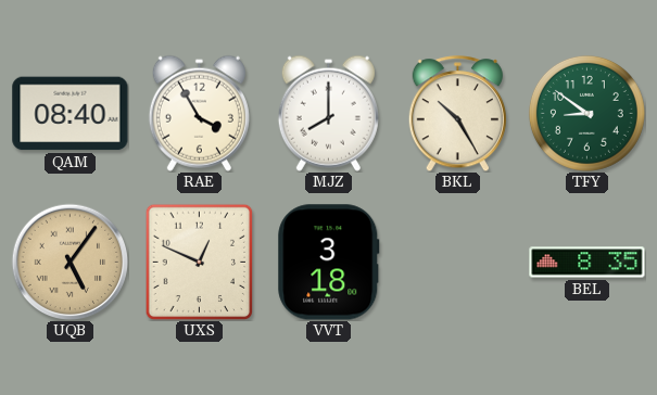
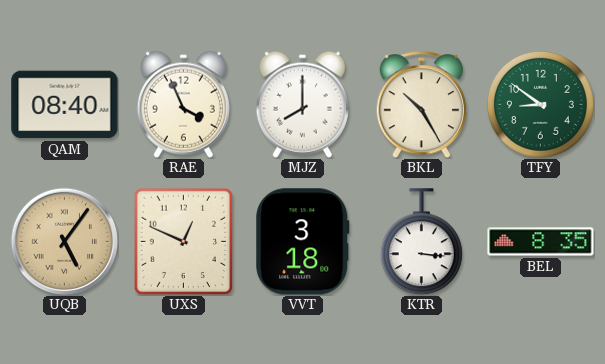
RAE: 3:55 -> 3:56
KTR: none -> 3:16
